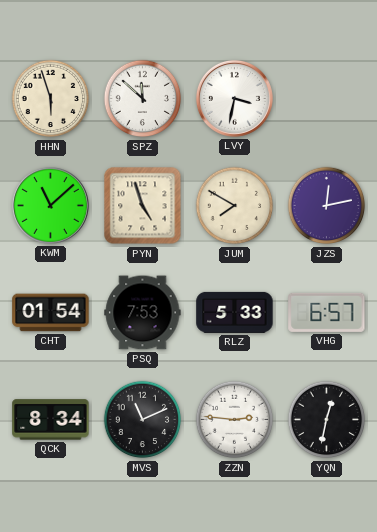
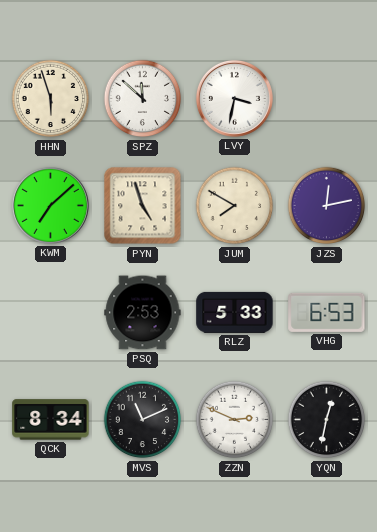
KWM: 11:08 -> 7:08
CHT: 01:54 -> none
PSQ: 7:53 -> 2:53
VHG: 6:57 -> 6:53
ZZN: 2:46 -> 2:49
